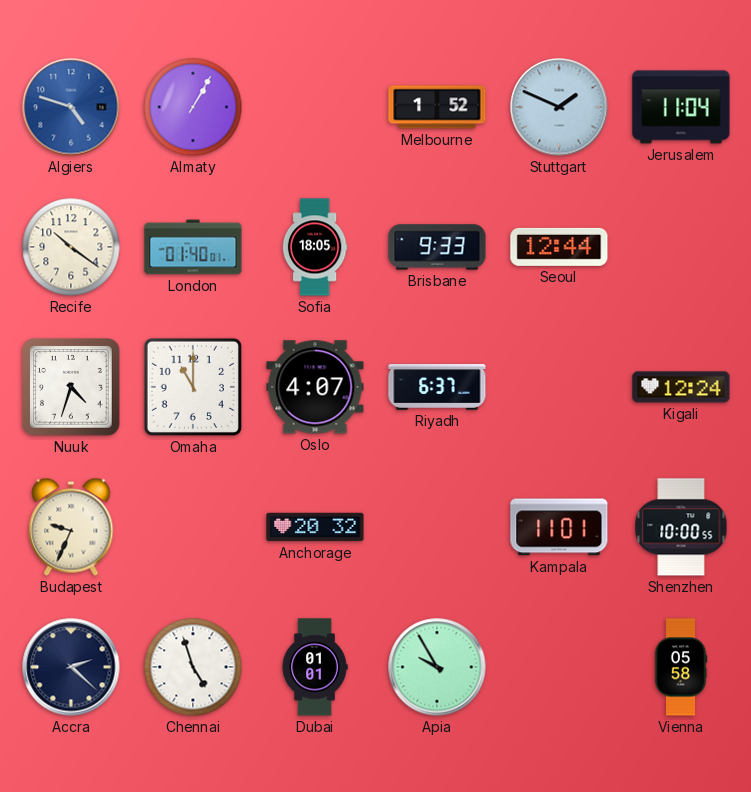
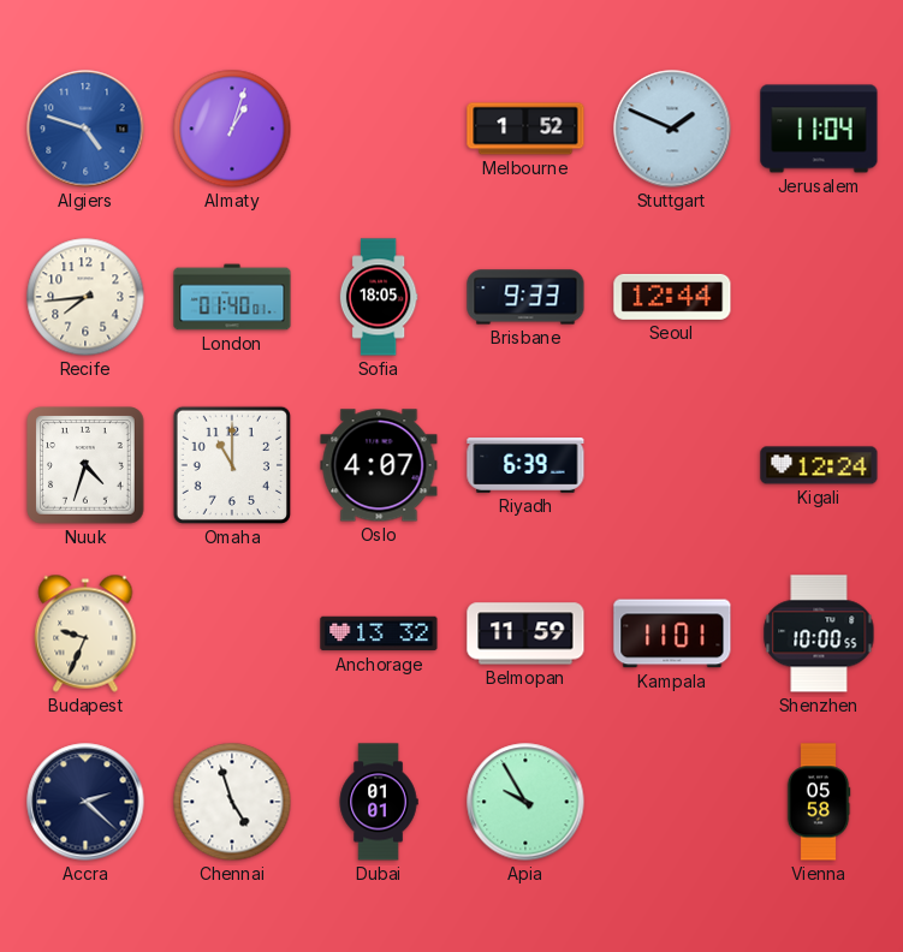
Almaty: 1:05 -> 1:03
Recife: 10:21 -> 7:44
Riyadh: 6:37 -> 6:39
Anchorage: 20:32 -> 13:32
Belmopan: none -> 11:59
